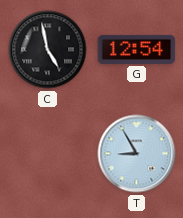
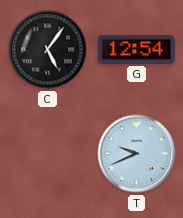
C: 4:58 -> 5:06
T: 8:55 -> 9:41
